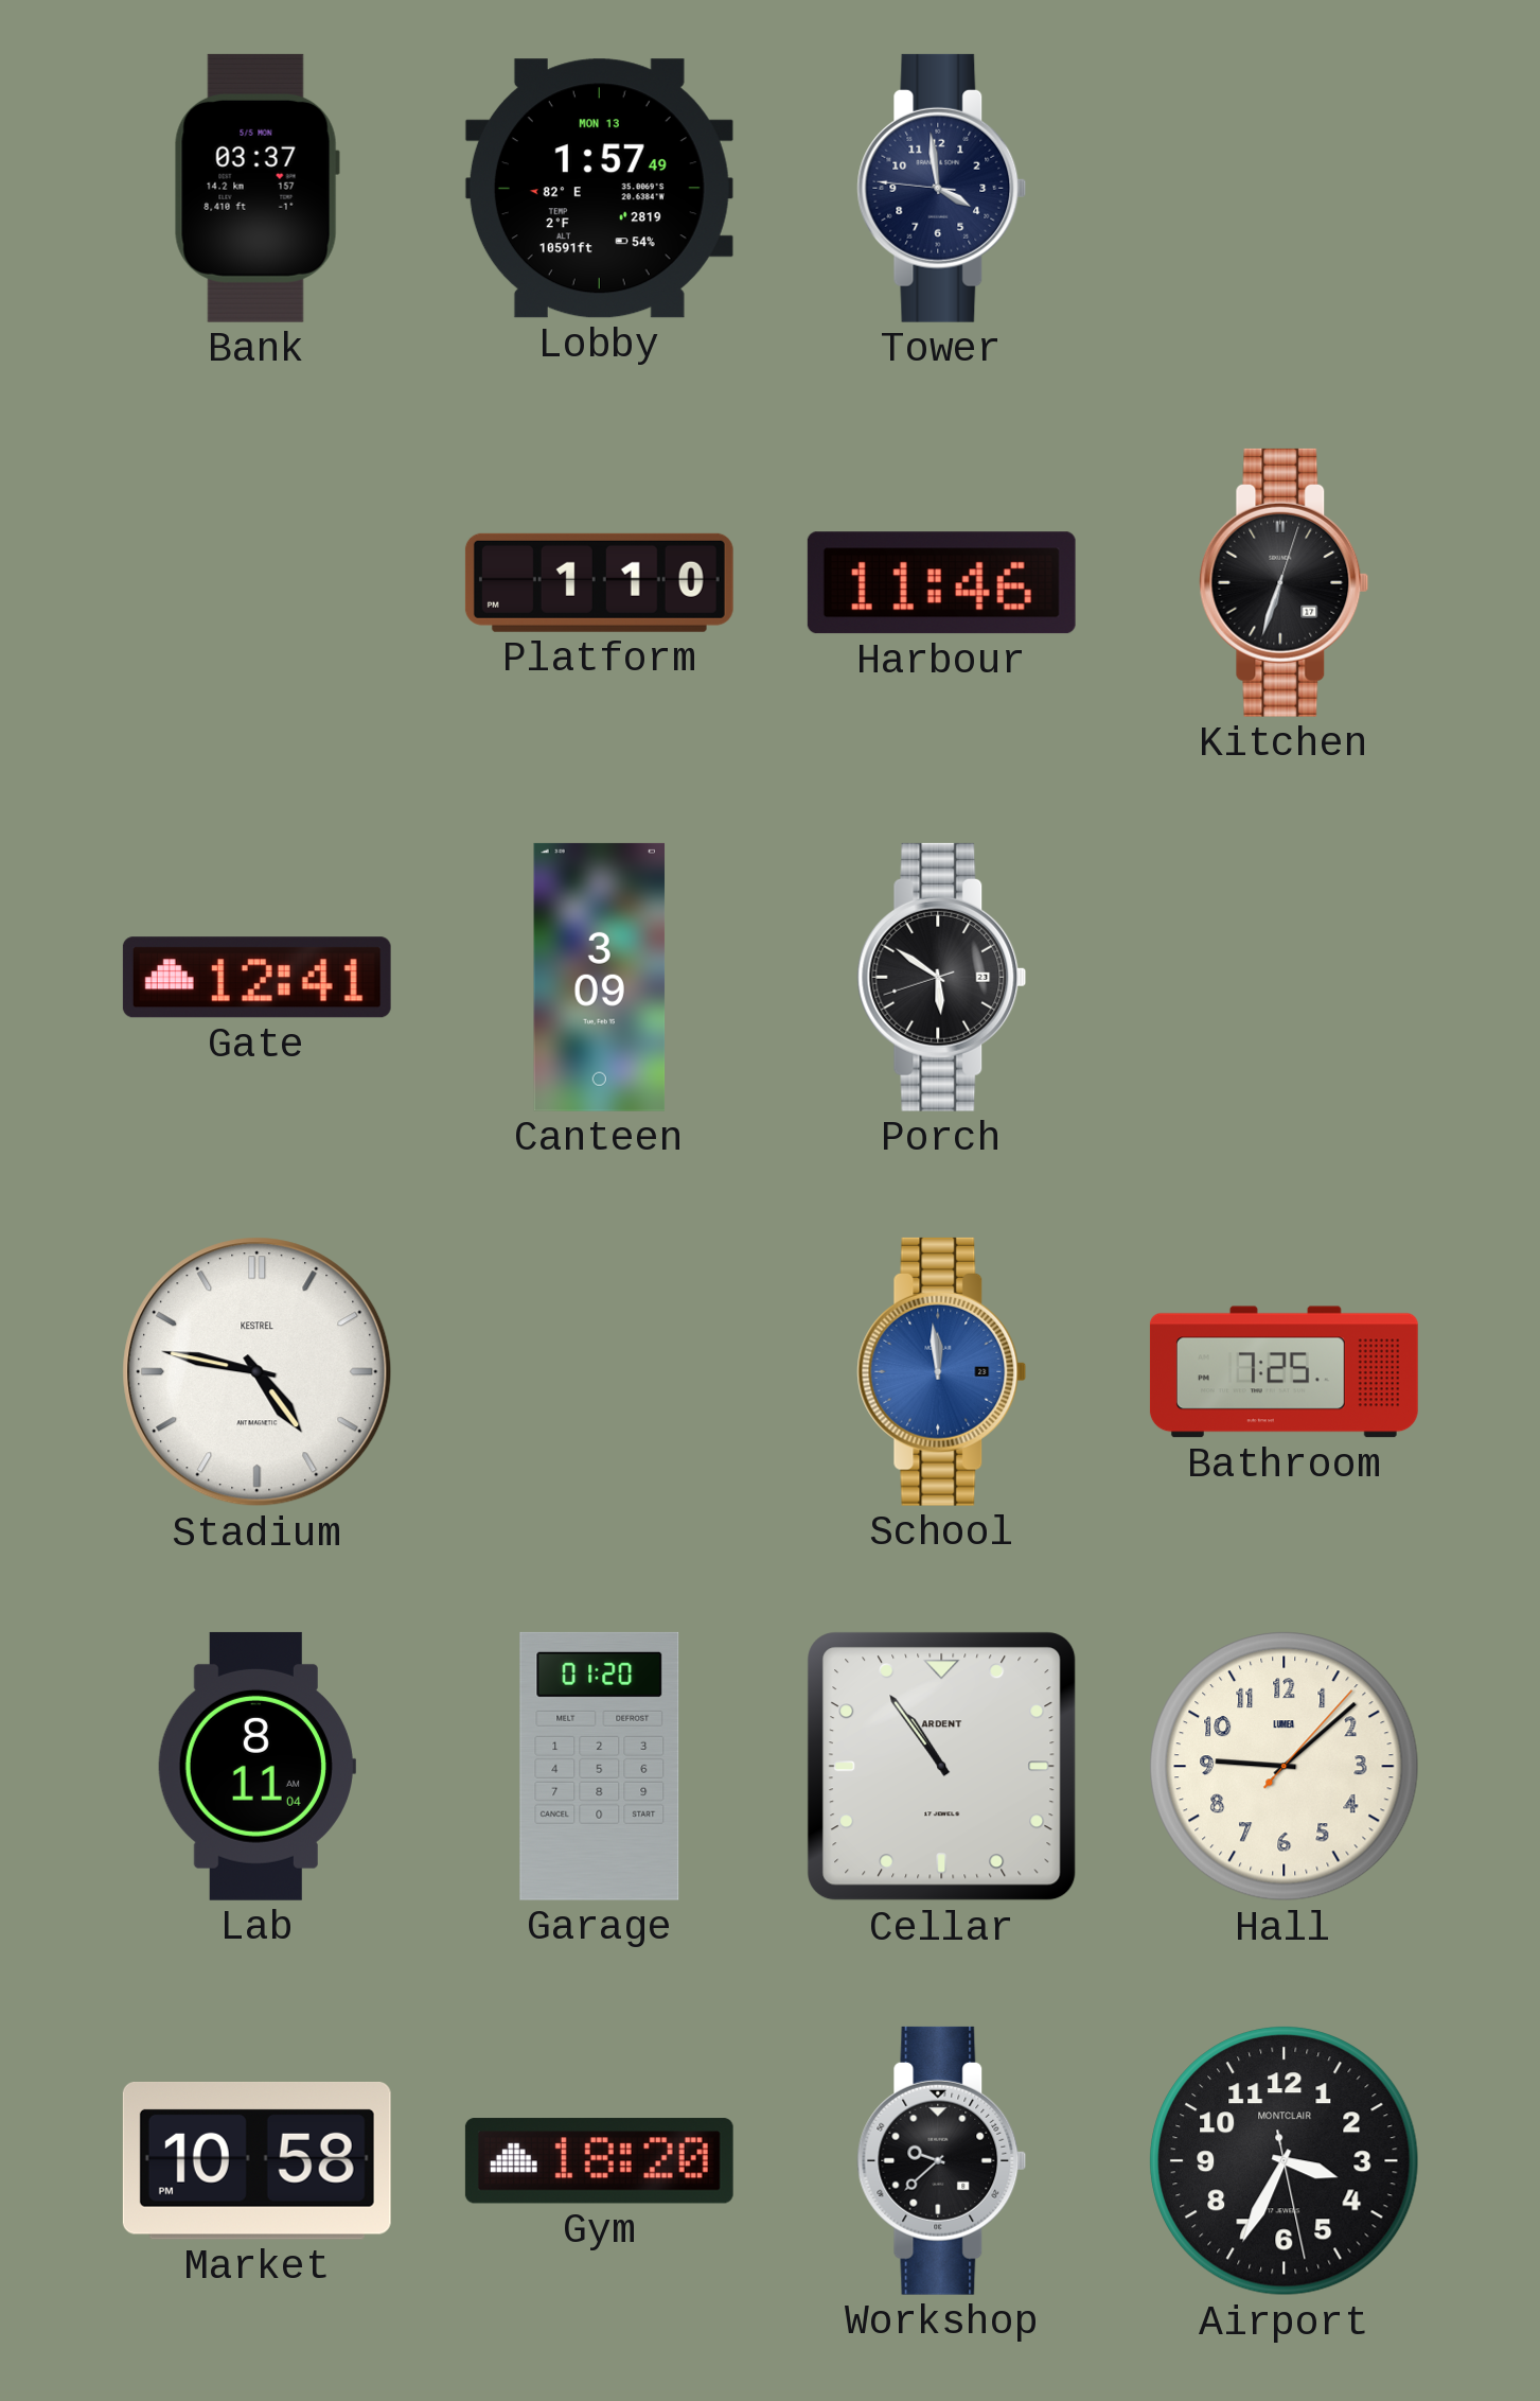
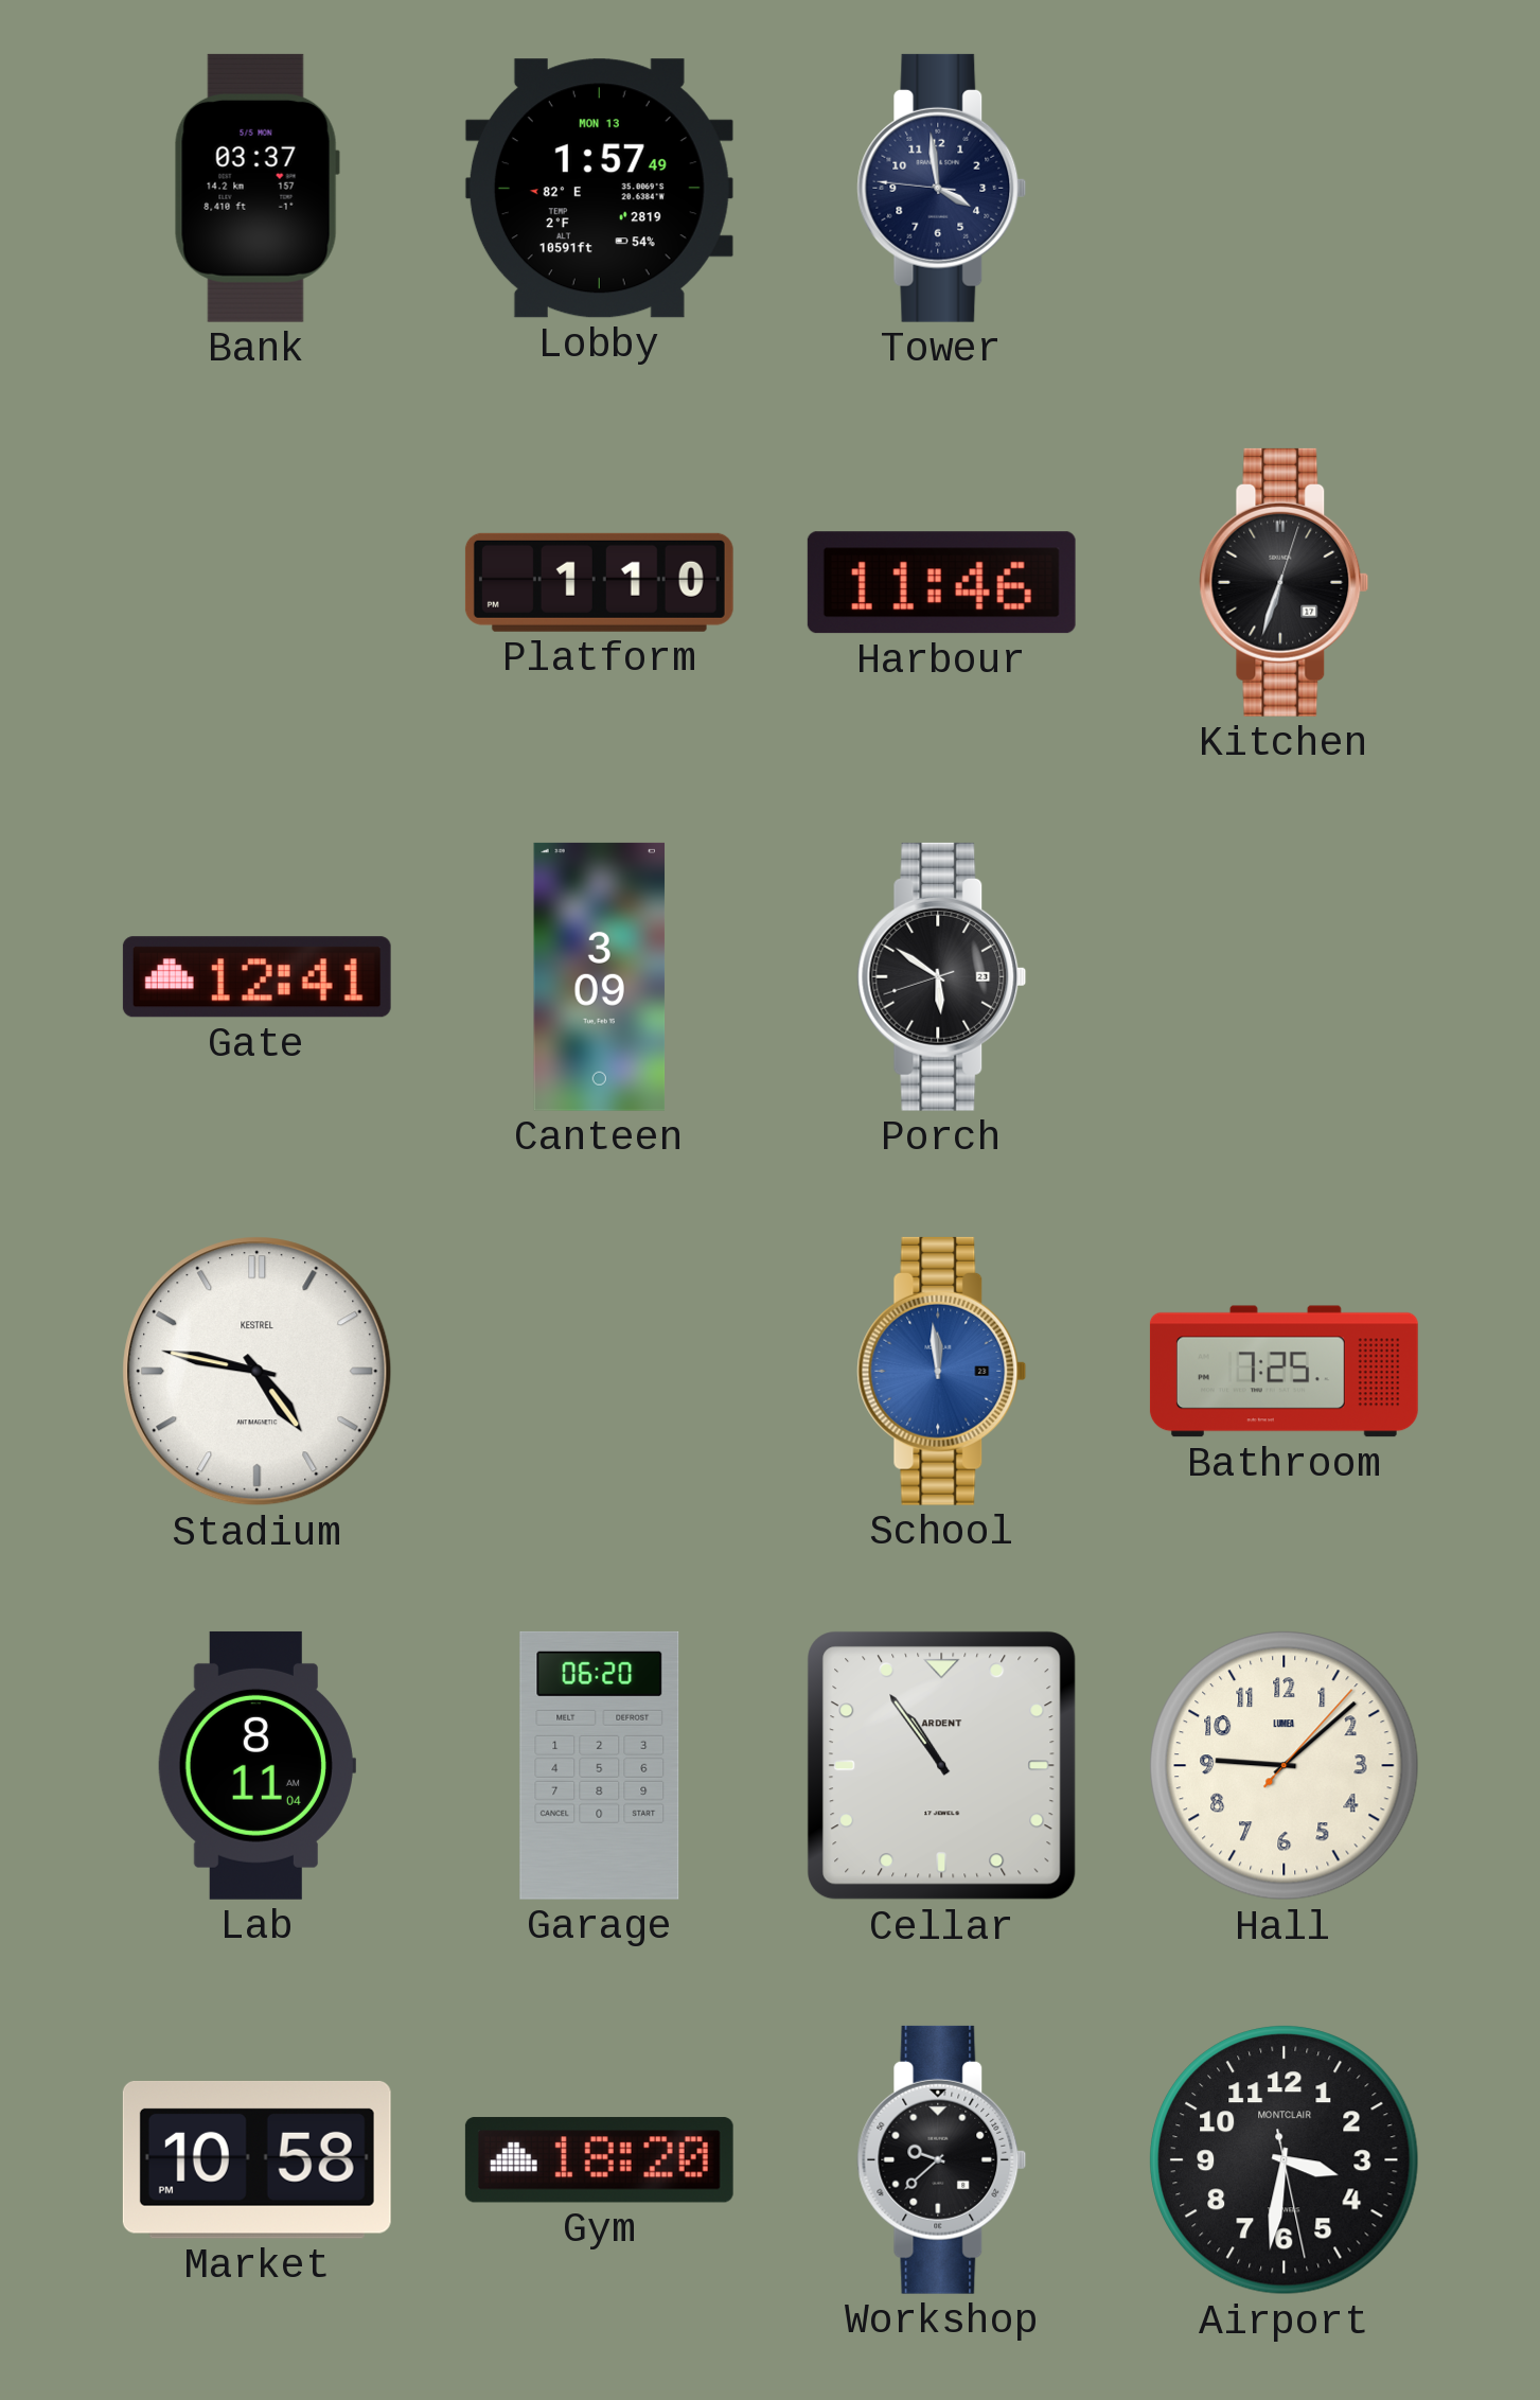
Garage: 01:20 -> 06:20
Airport: 3:34 -> 3:31
